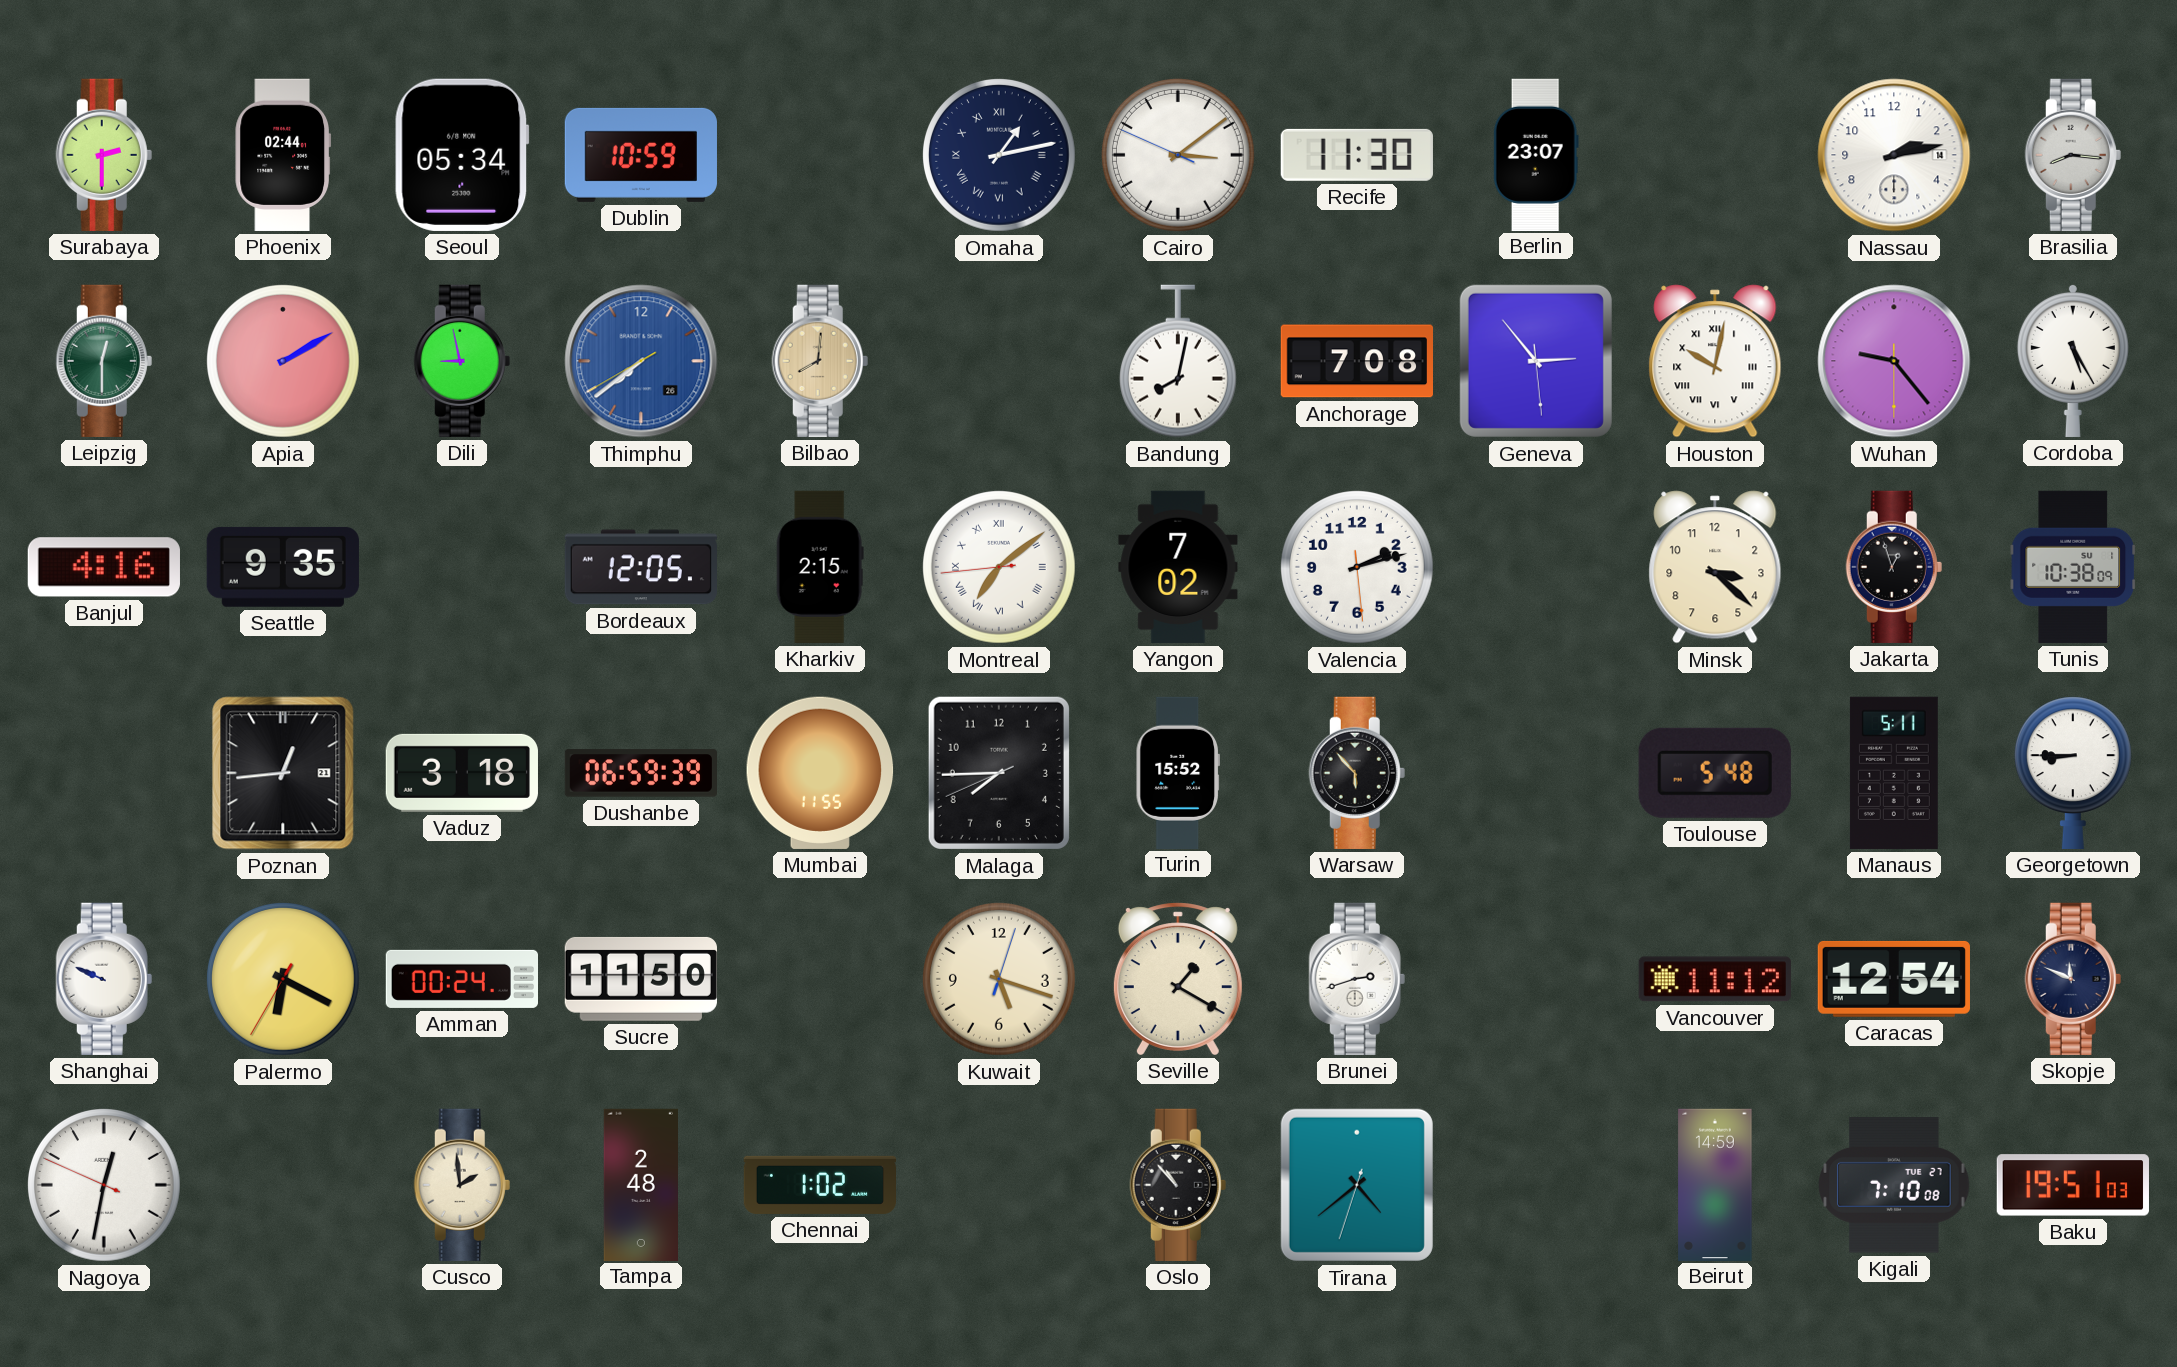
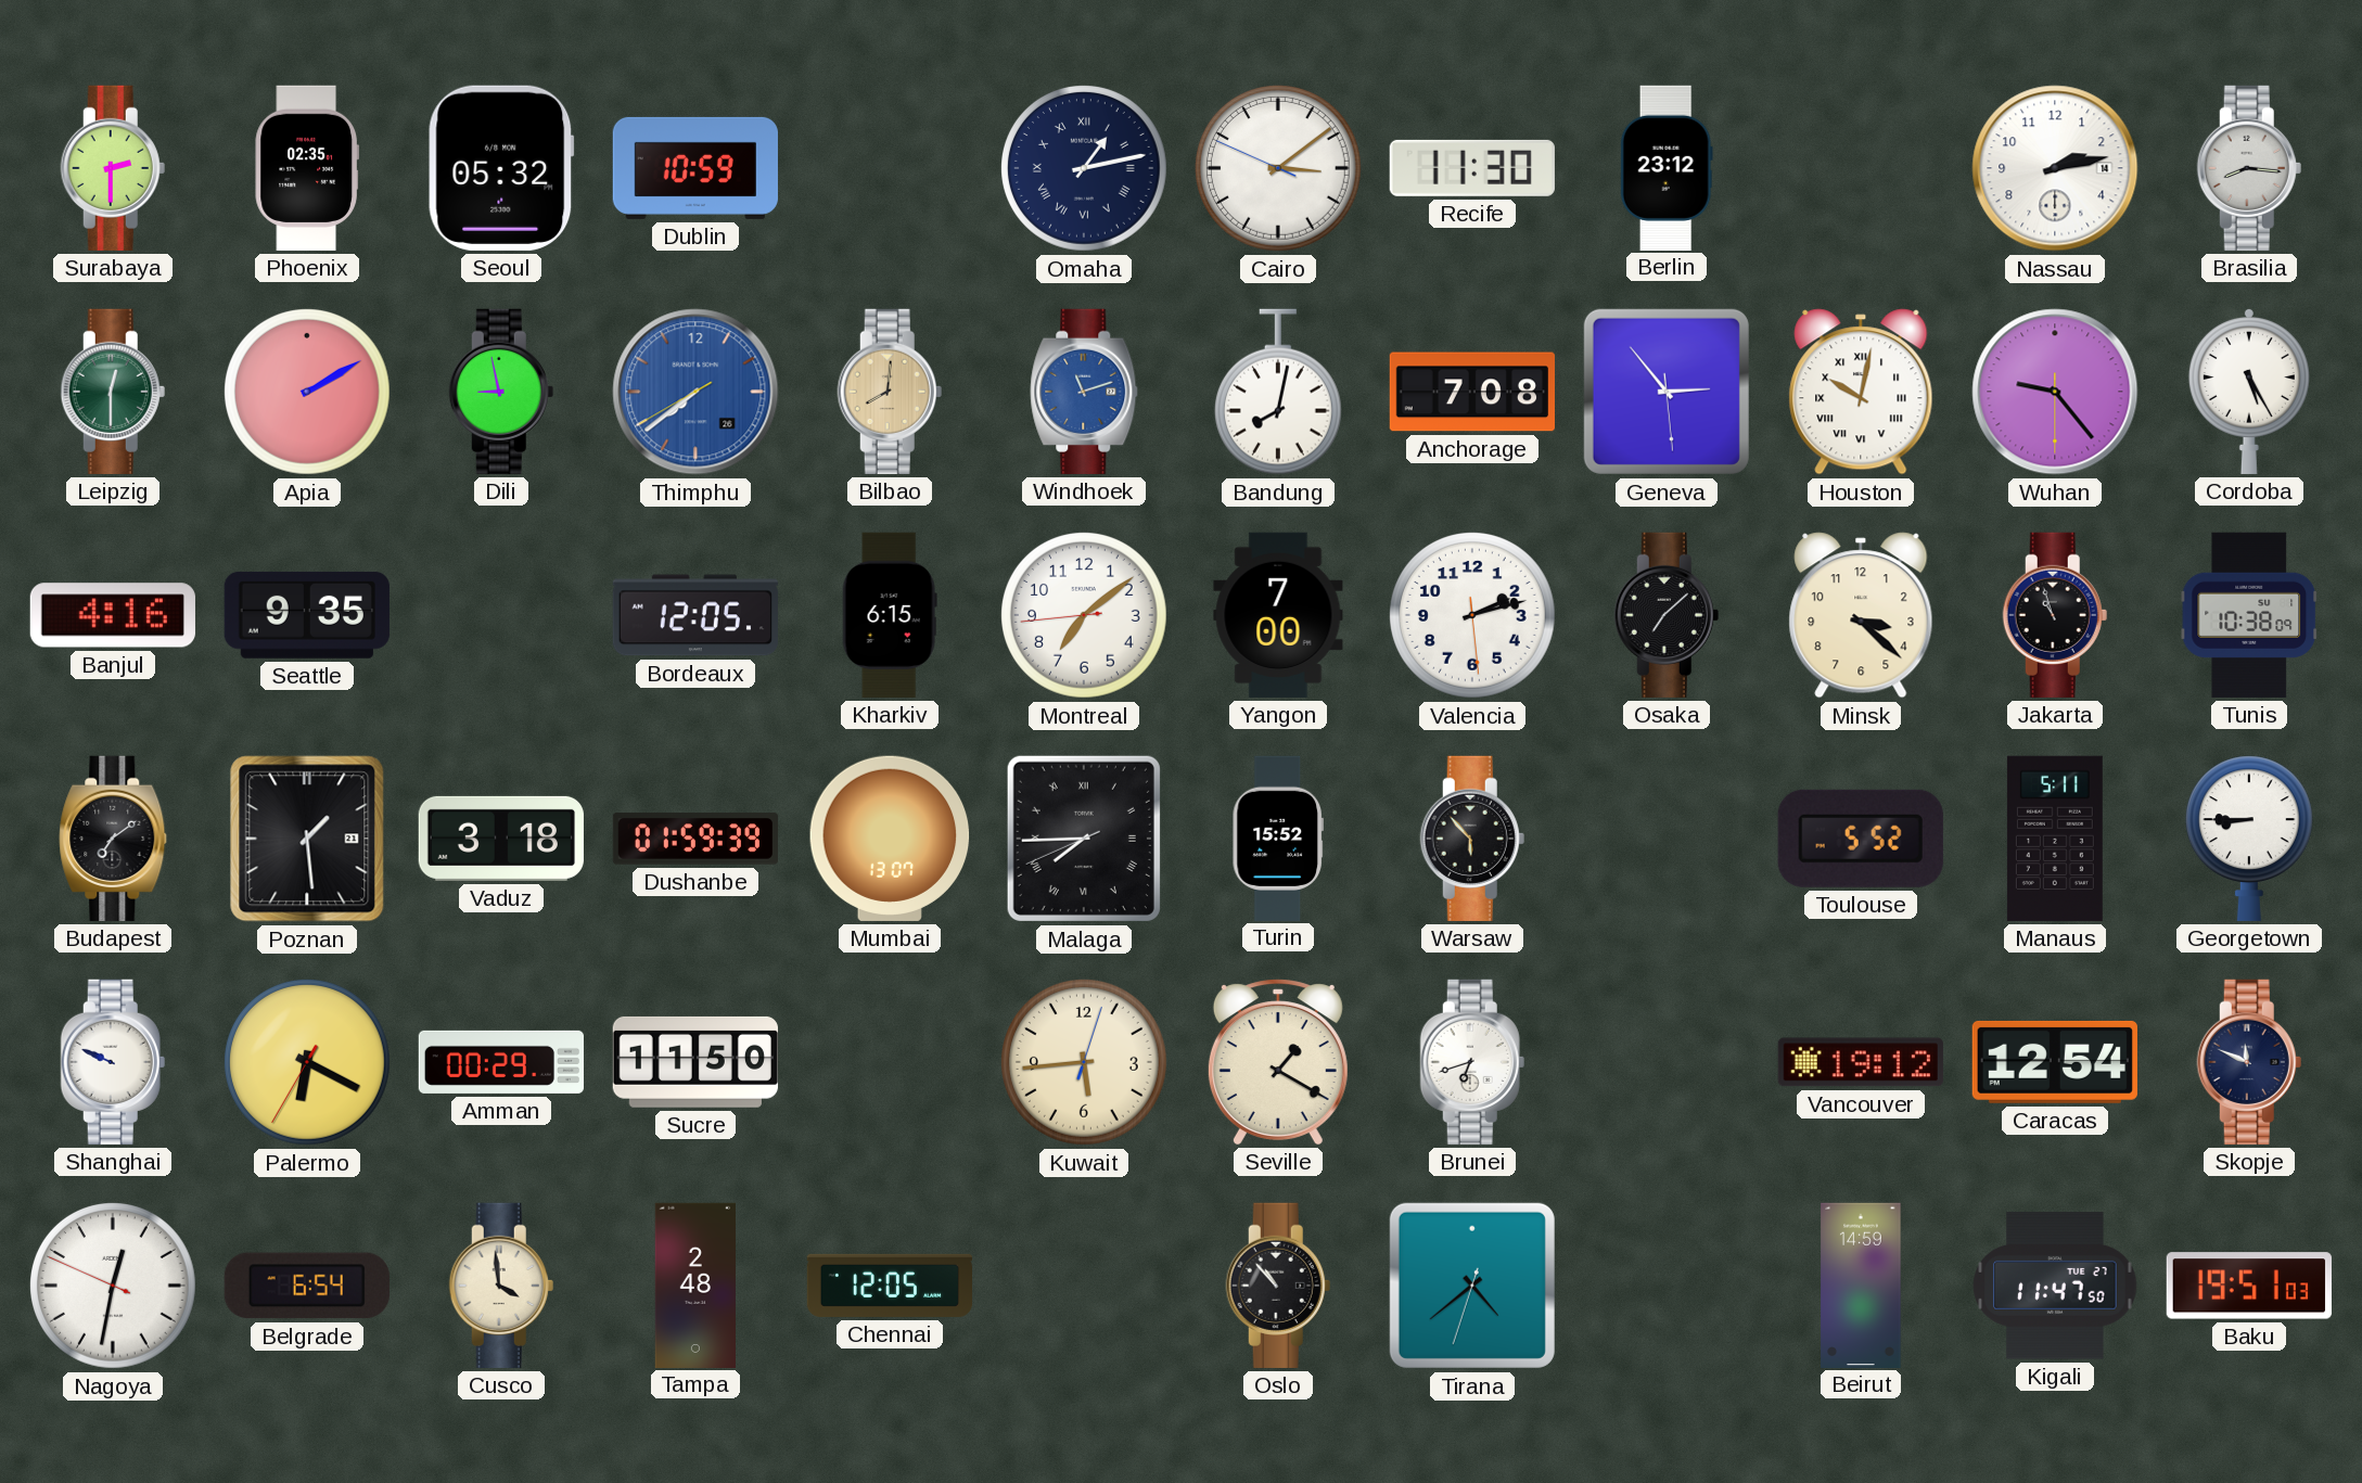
Phoenix: 02:44 -> 02:35
Seoul: 05:34 -> 05:32
Berlin: 23:07 -> 23:12
Windhoek: none -> 11:12
Kharkiv: 2:15 -> 6:15
Montreal numerals: Roman -> Arabic
Yangon: 7:02 -> 7:00
Osaka: none -> 7:08
Jakarta: 12:57 -> 10:57
Budapest: none -> 7:09
Poznan: 12:44 -> 1:29
Dushanbe: 06:59 -> 01:59
Mumbai: 11:55 -> 13:07
Malaga numerals: Arabic -> Roman
Toulouse: 5:48 -> 5:52
Amman: 00:24 -> 00:29
Kuwait: 5:18 -> 5:44
Brunei: 2:42 -> 6:42
Vancouver: 11:12 -> 19:12
Belgrade: none -> 6:54
Cusco: 1:59 -> 3:59
Chennai: 1:02 -> 12:05
Kigali: 7:10 -> 11:47
